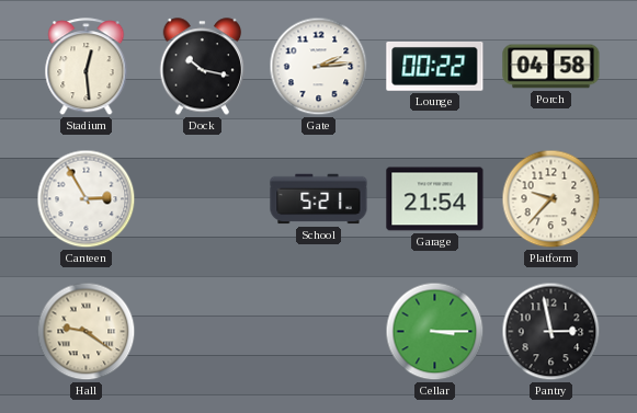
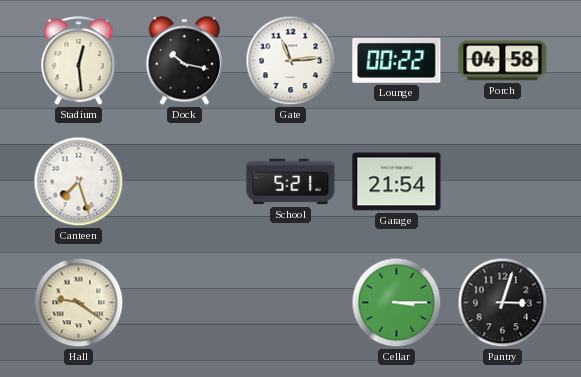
Gate: 2:14 -> 11:14
Canteen: 2:55 -> 7:27
Platform: 9:37 -> none
Pantry: 2:58 -> 3:03
